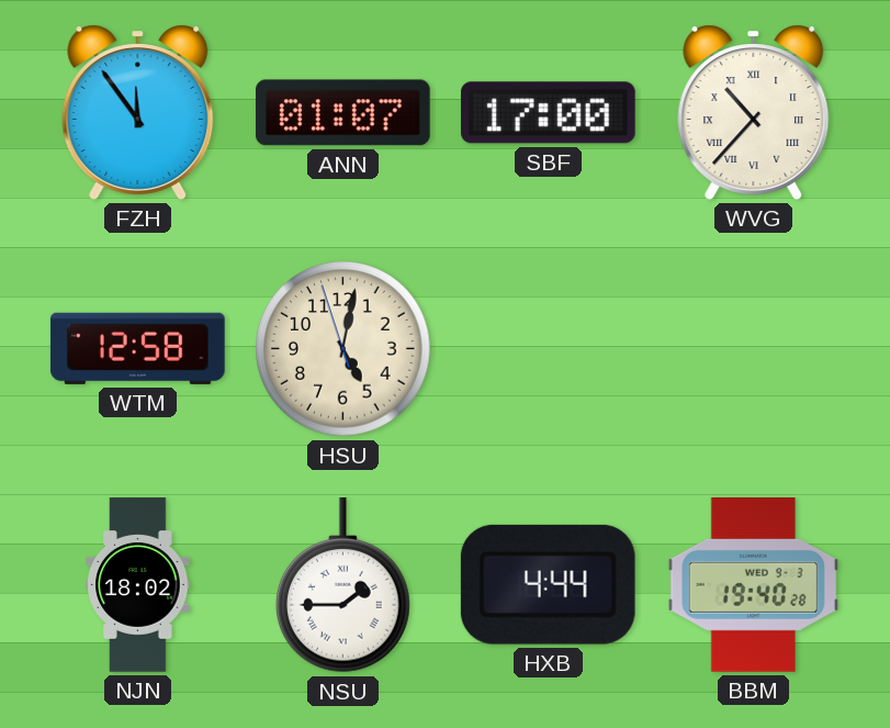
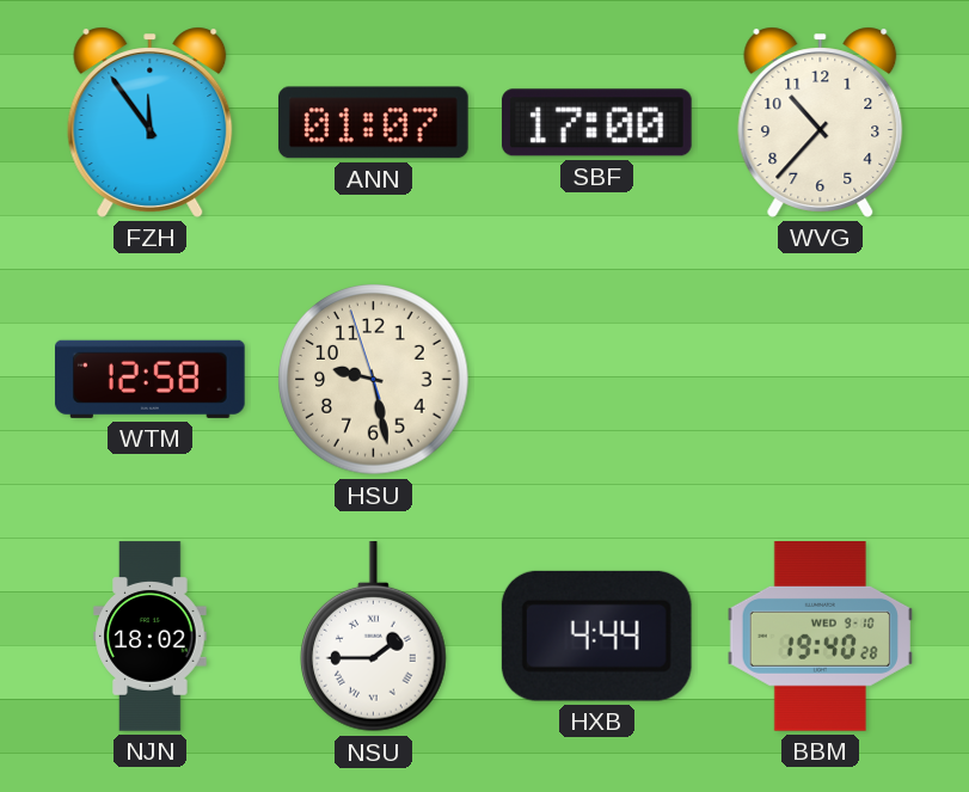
WVG numerals: Roman -> Arabic
HSU: 5:01 -> 9:27
BBM date: WED 9-3 -> WED 9-10
